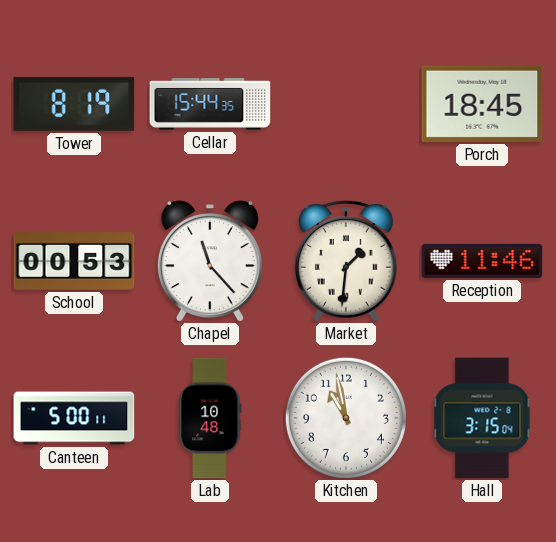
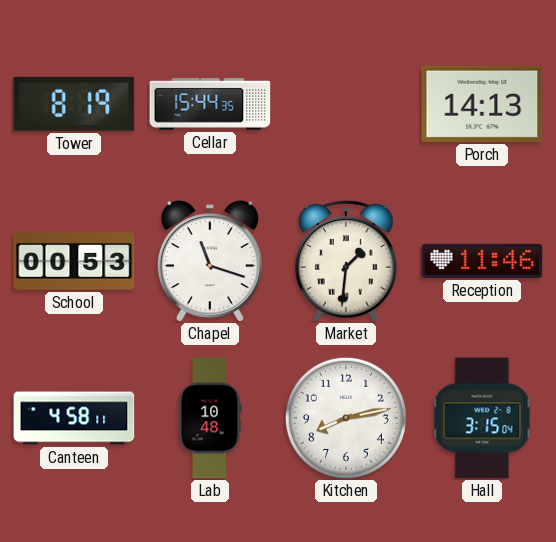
Porch: 18:45 -> 14:13
Chapel: 11:23 -> 11:18
Canteen: 5:00 -> 4:58
Kitchen: 10:58 -> 8:13
